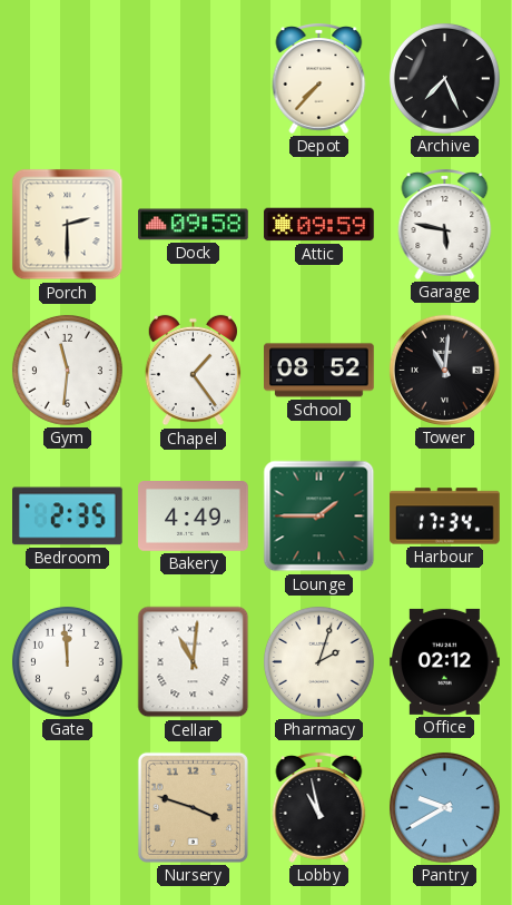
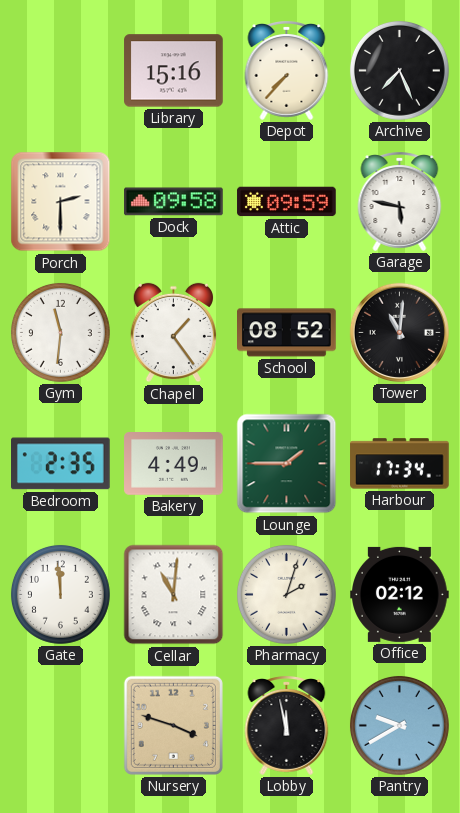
Library: none -> 15:16
Lobby: 10:58 -> 11:58
